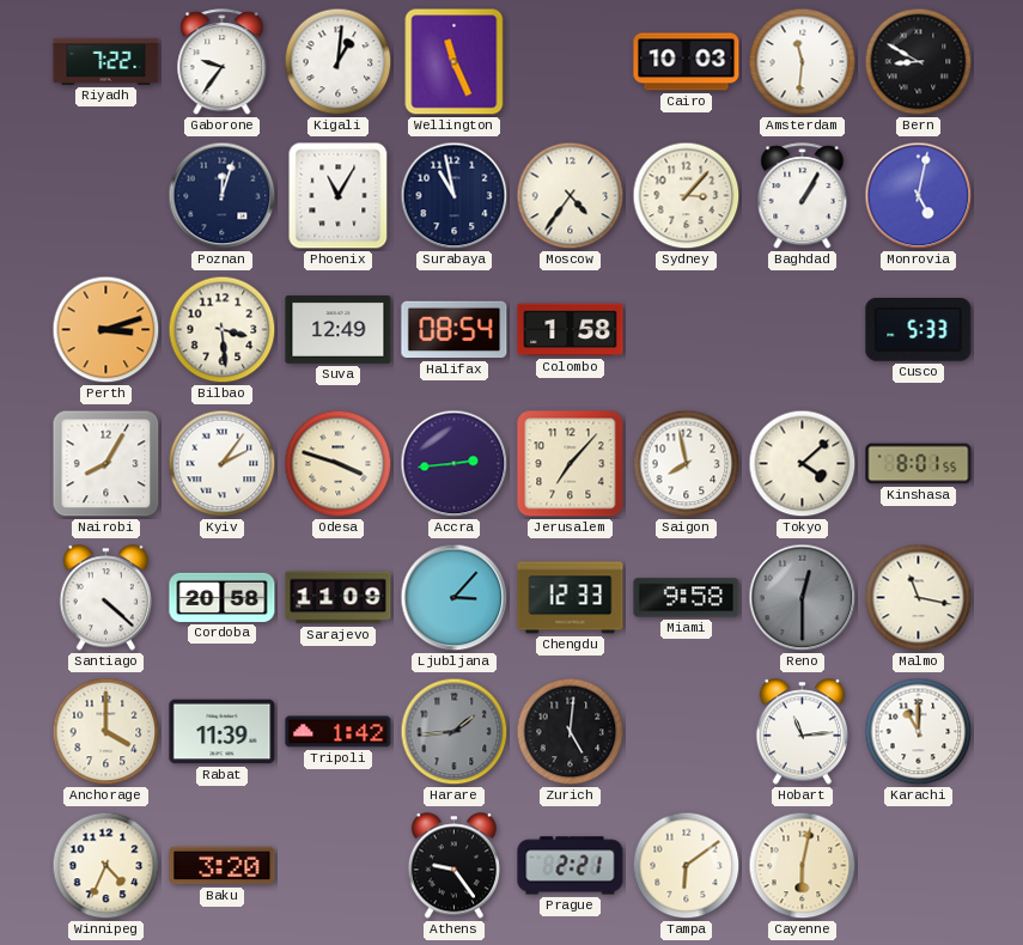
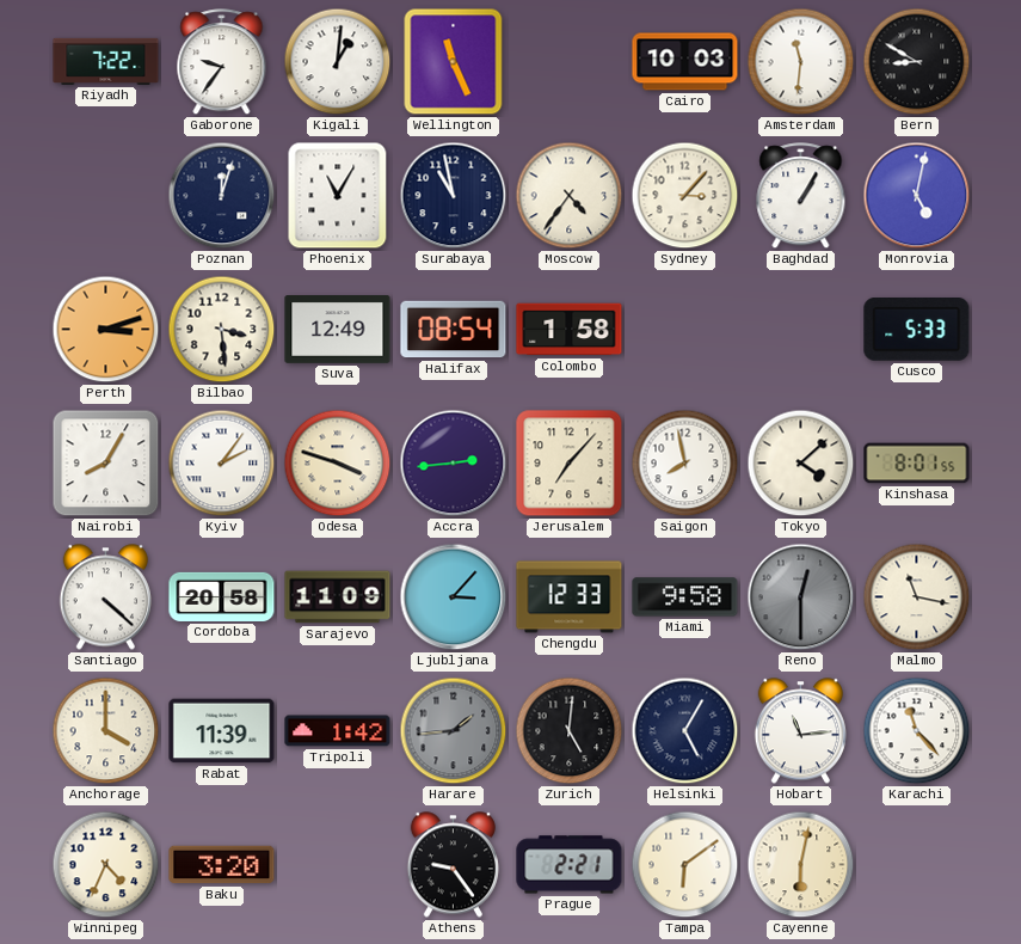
Helsinki: none -> 5:05
Karachi: 11:00 -> 11:23
